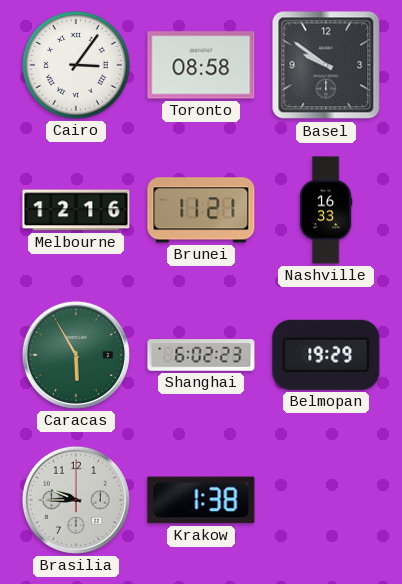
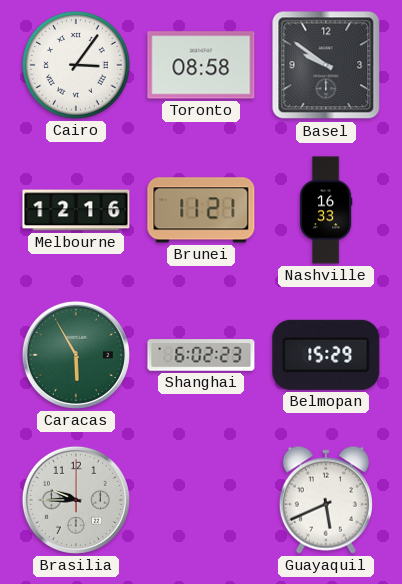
Belmopan: 19:29 -> 15:29
Krakow: 1:38 -> none
Guayaquil: none -> 5:41
